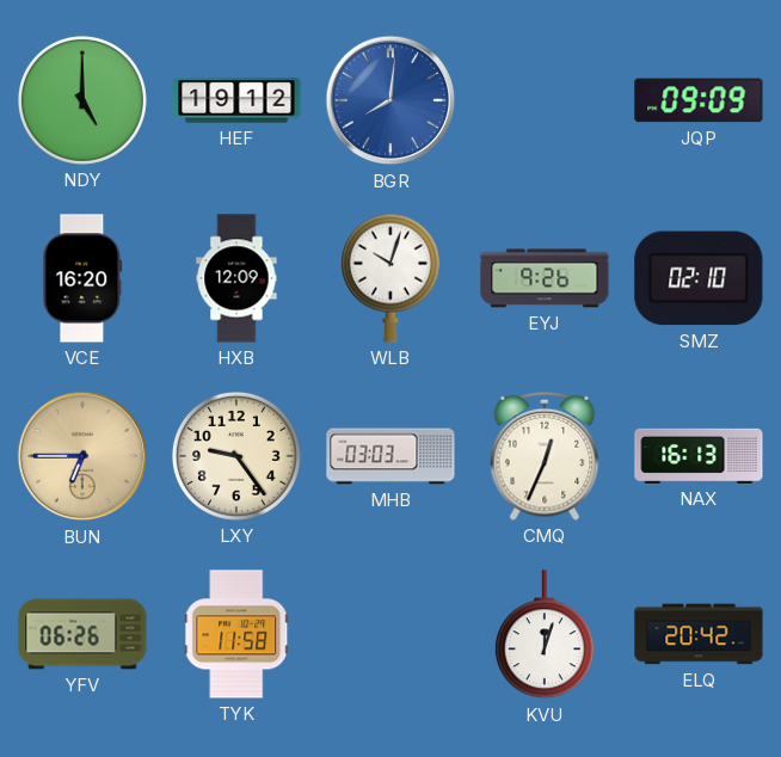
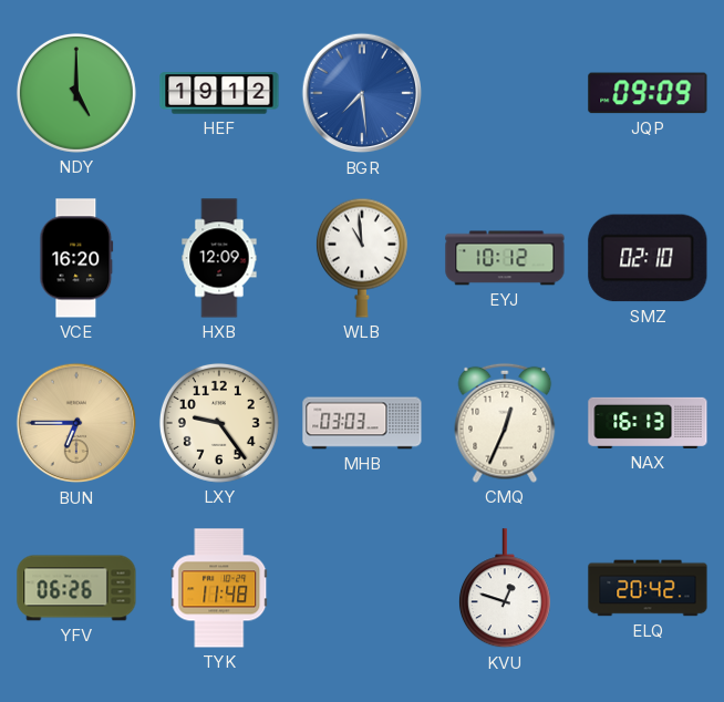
BGR: 8:01 -> 7:29
WLB: 10:03 -> 10:59
EYJ: 9:26 -> 10:12
TYK: 11:58 -> 11:48
KVU: 12:03 -> 12:48
